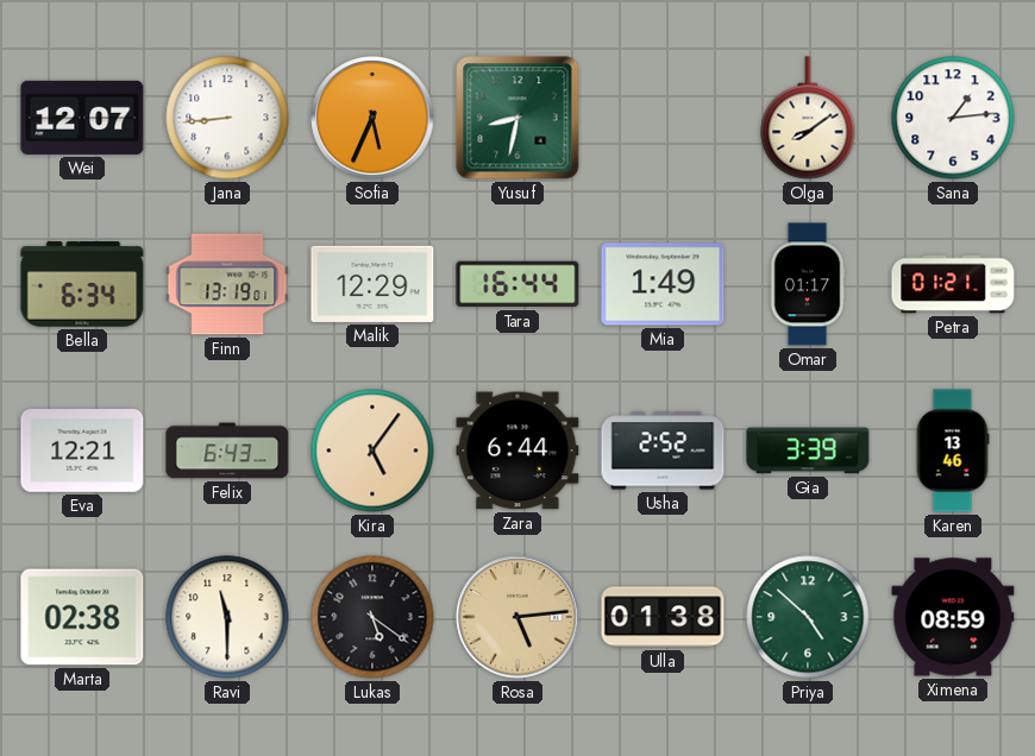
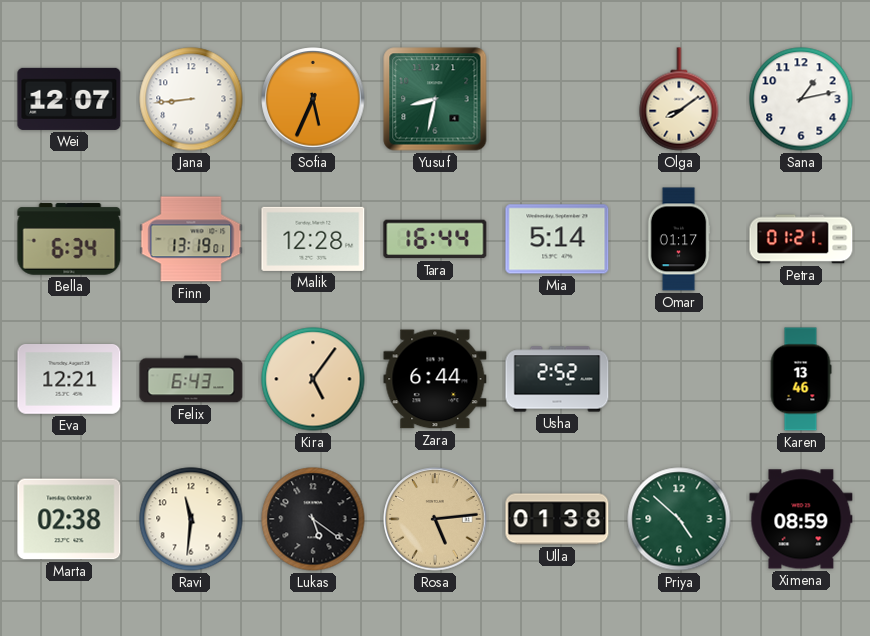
Sana: 1:14 -> 1:13
Malik: 12:29 -> 12:28
Mia: 1:49 -> 5:14
Gia: 3:39 -> none
Ravi: 11:30 -> 11:31
